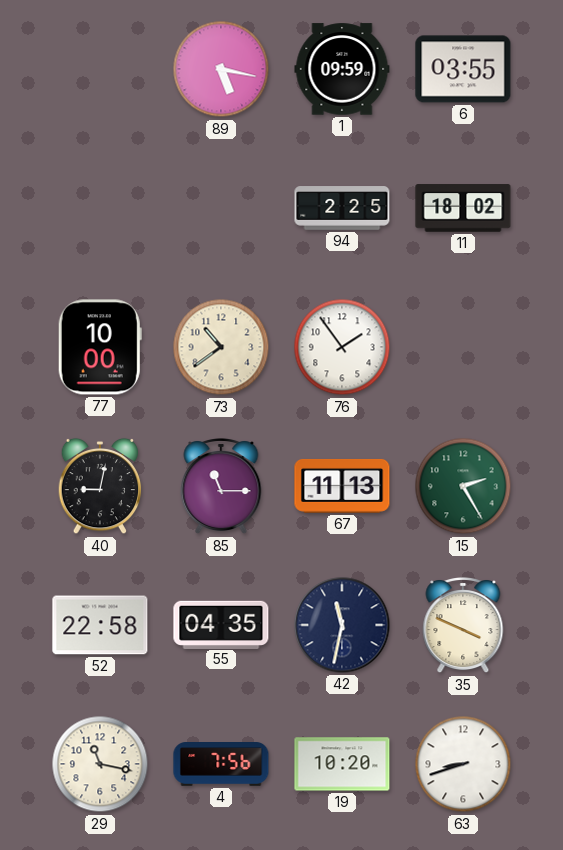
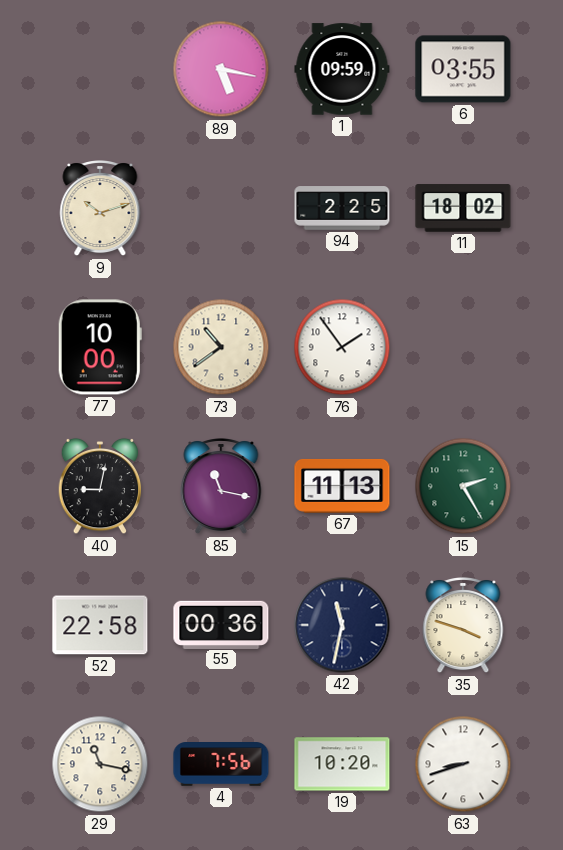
9: none -> 10:12
85: 11:15 -> 11:17
55: 04:35 -> 00:36
35: 3:49 -> 3:48
